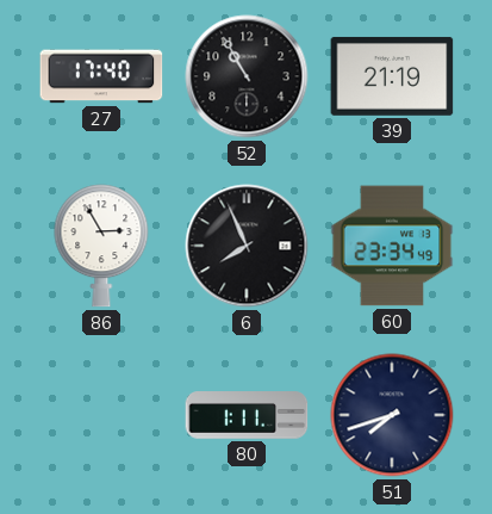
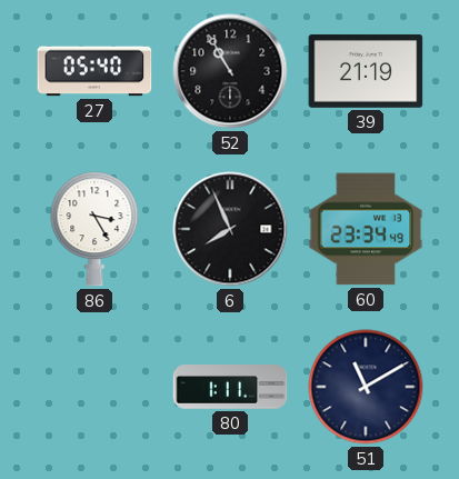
27: 17:40 -> 05:40
86: 2:55 -> 3:25
51: 7:42 -> 11:10
